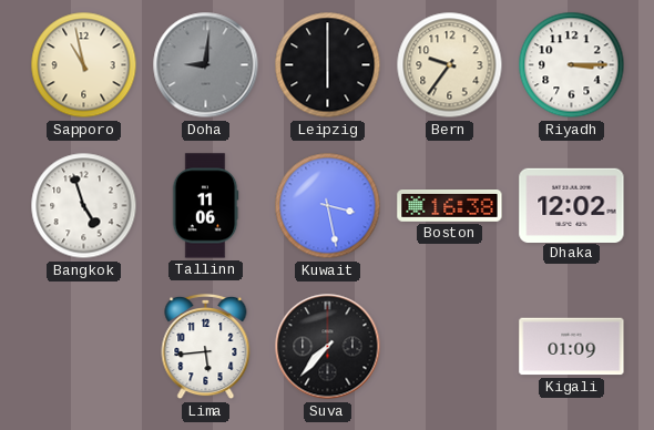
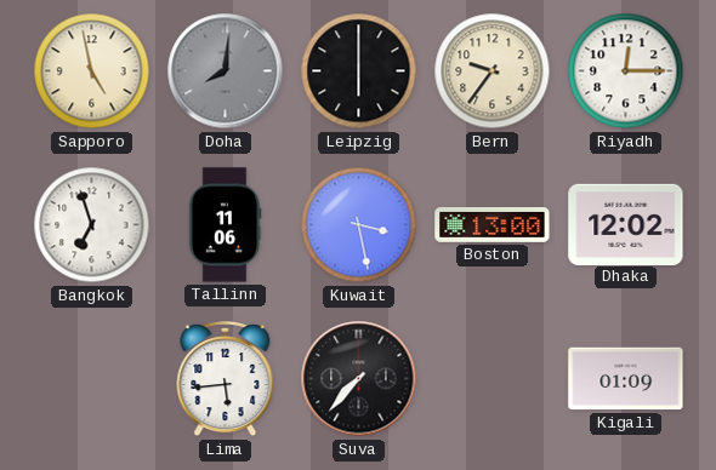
Sapporo: 10:58 -> 4:58
Doha: 9:01 -> 8:01
Riyadh: 3:15 -> 12:15
Bangkok: 4:57 -> 6:57
Boston: 16:38 -> 13:00
